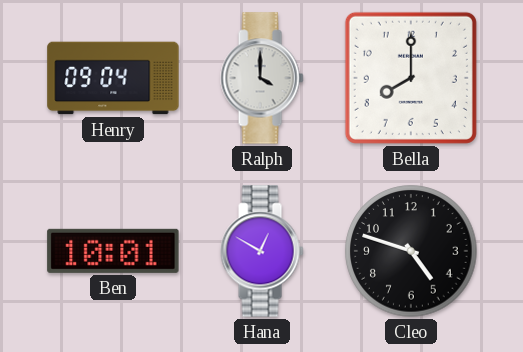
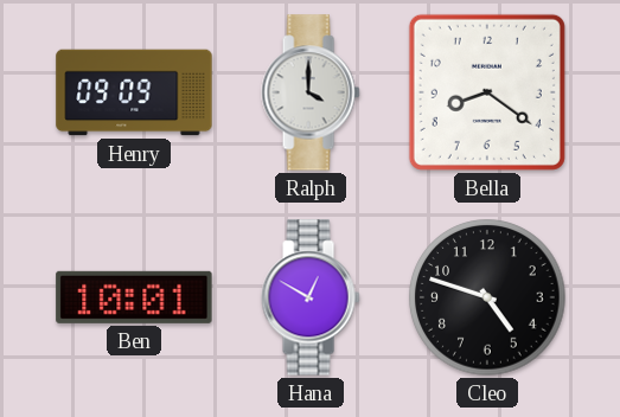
Henry: 09:04 -> 09:09
Bella: 8:00 -> 8:21
